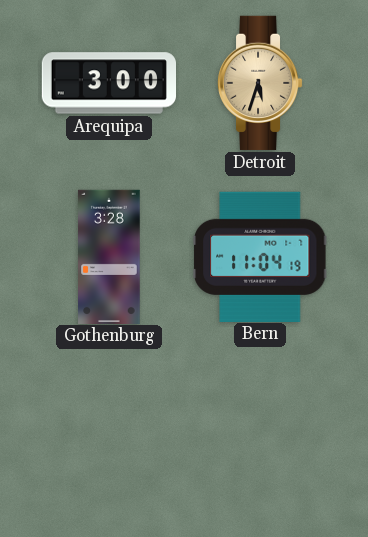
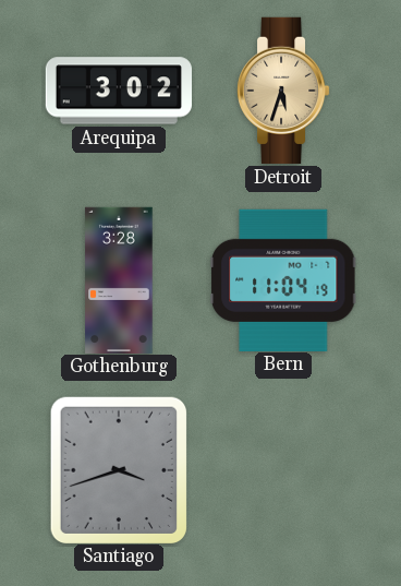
Arequipa: 3:00 -> 3:02
Santiago: none -> 3:42
